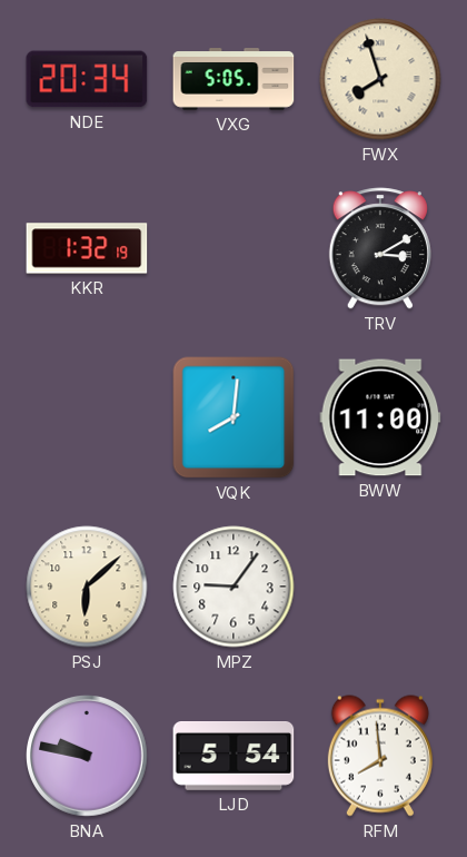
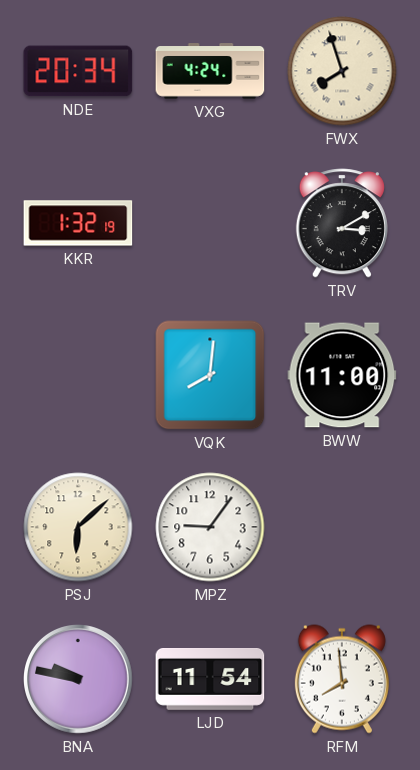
VXG: 5:05 -> 4:24
LJD: 5:54 -> 11:54
